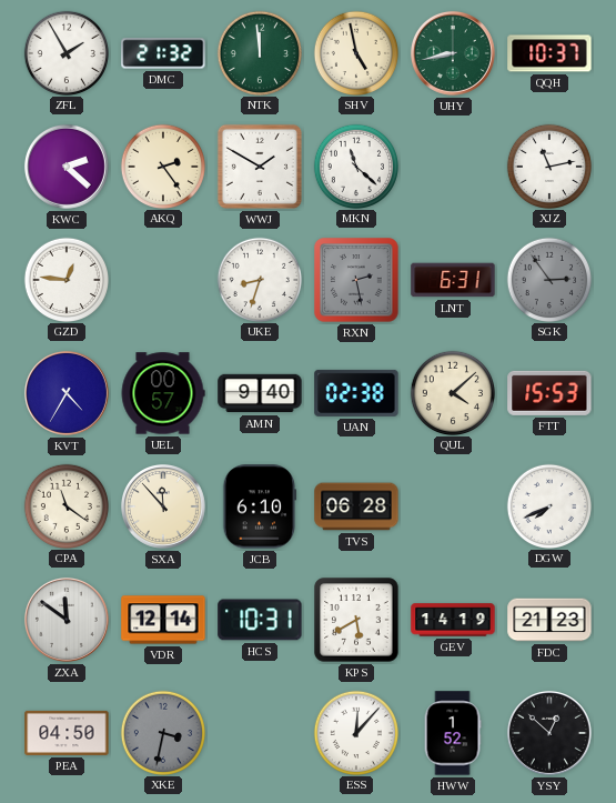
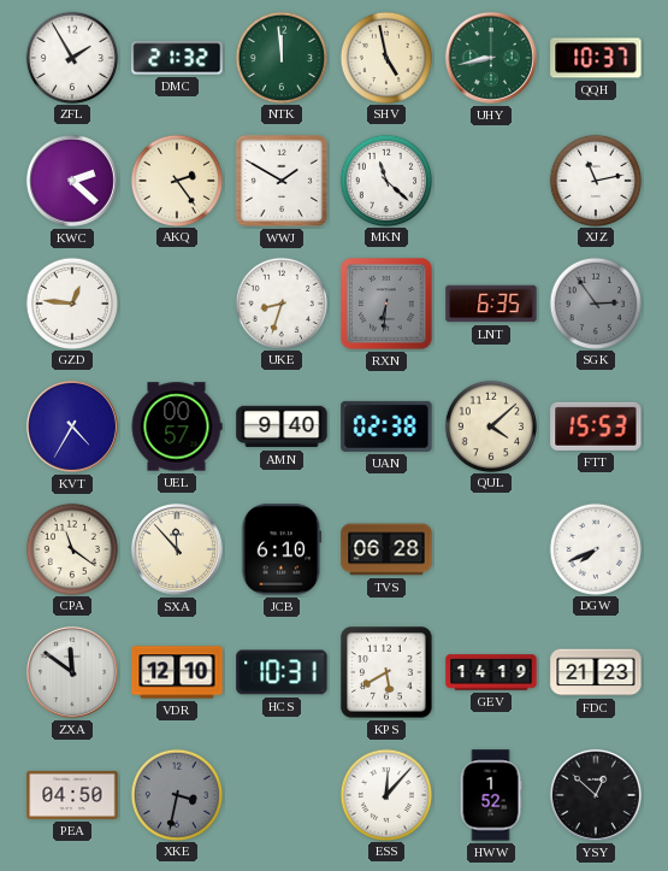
RXN: 2:28 -> 6:31
LNT: 6:31 -> 6:35
VDR: 12:14 -> 12:10
